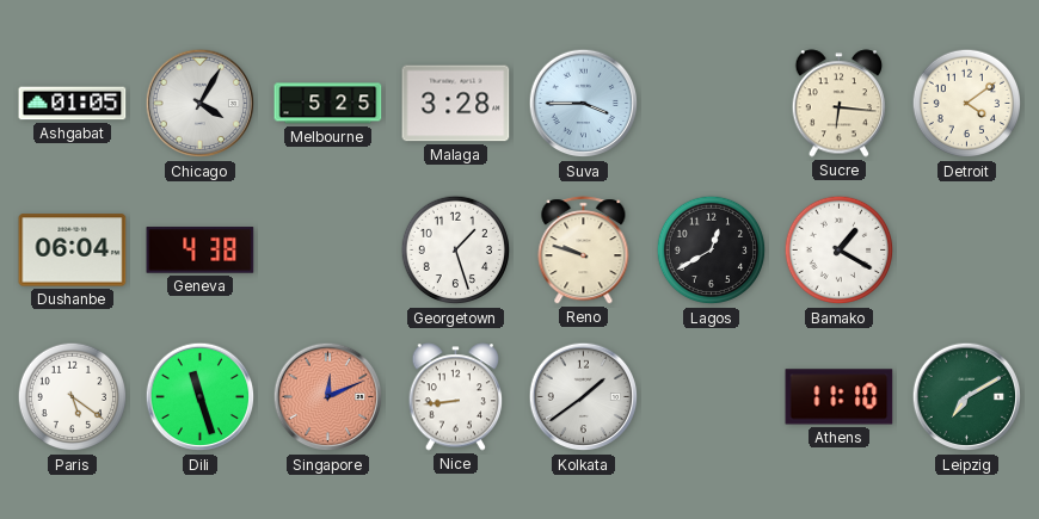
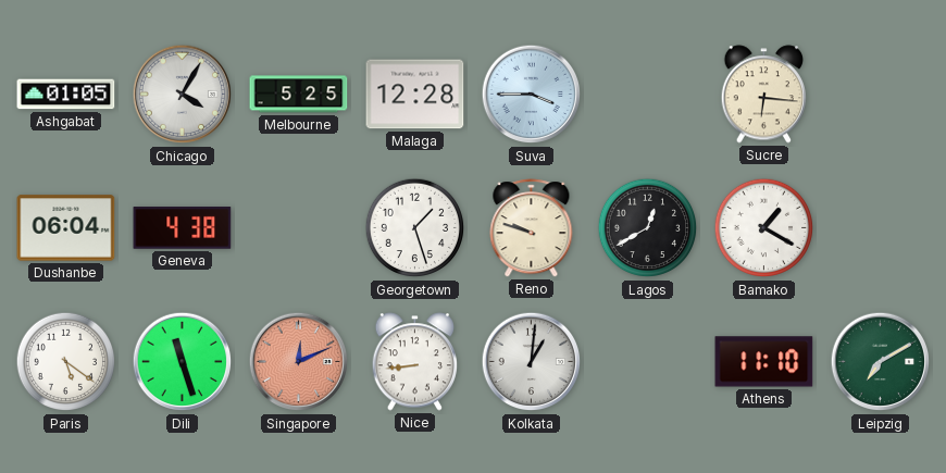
Malaga: 3:28 -> 12:28
Detroit: 4:09 -> none
Kolkata: 1:39 -> 1:01
